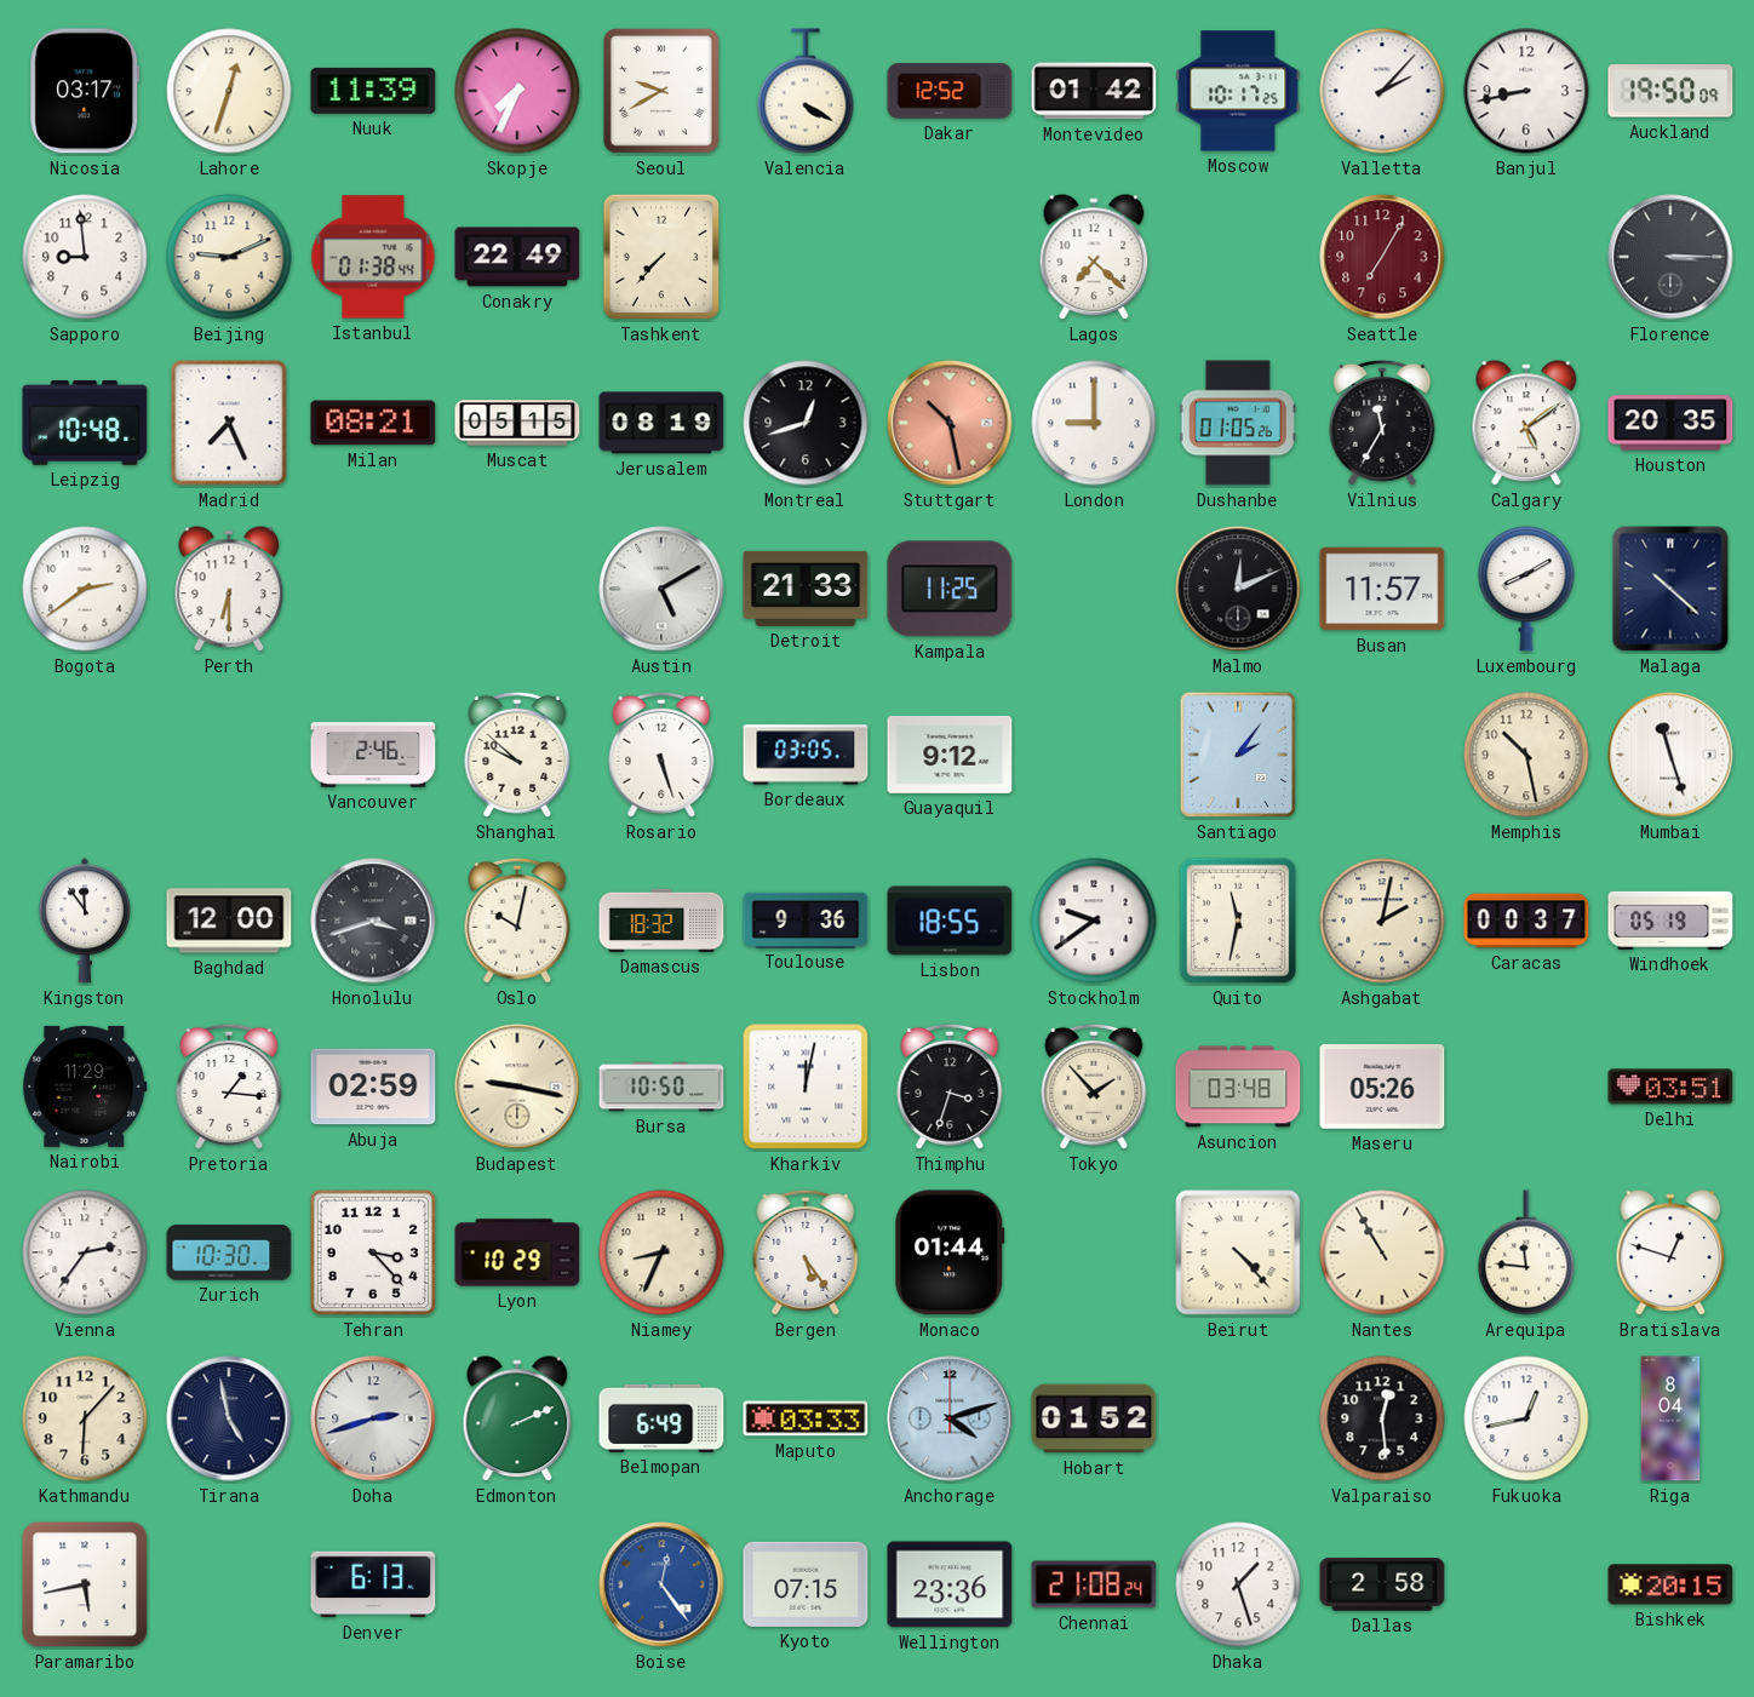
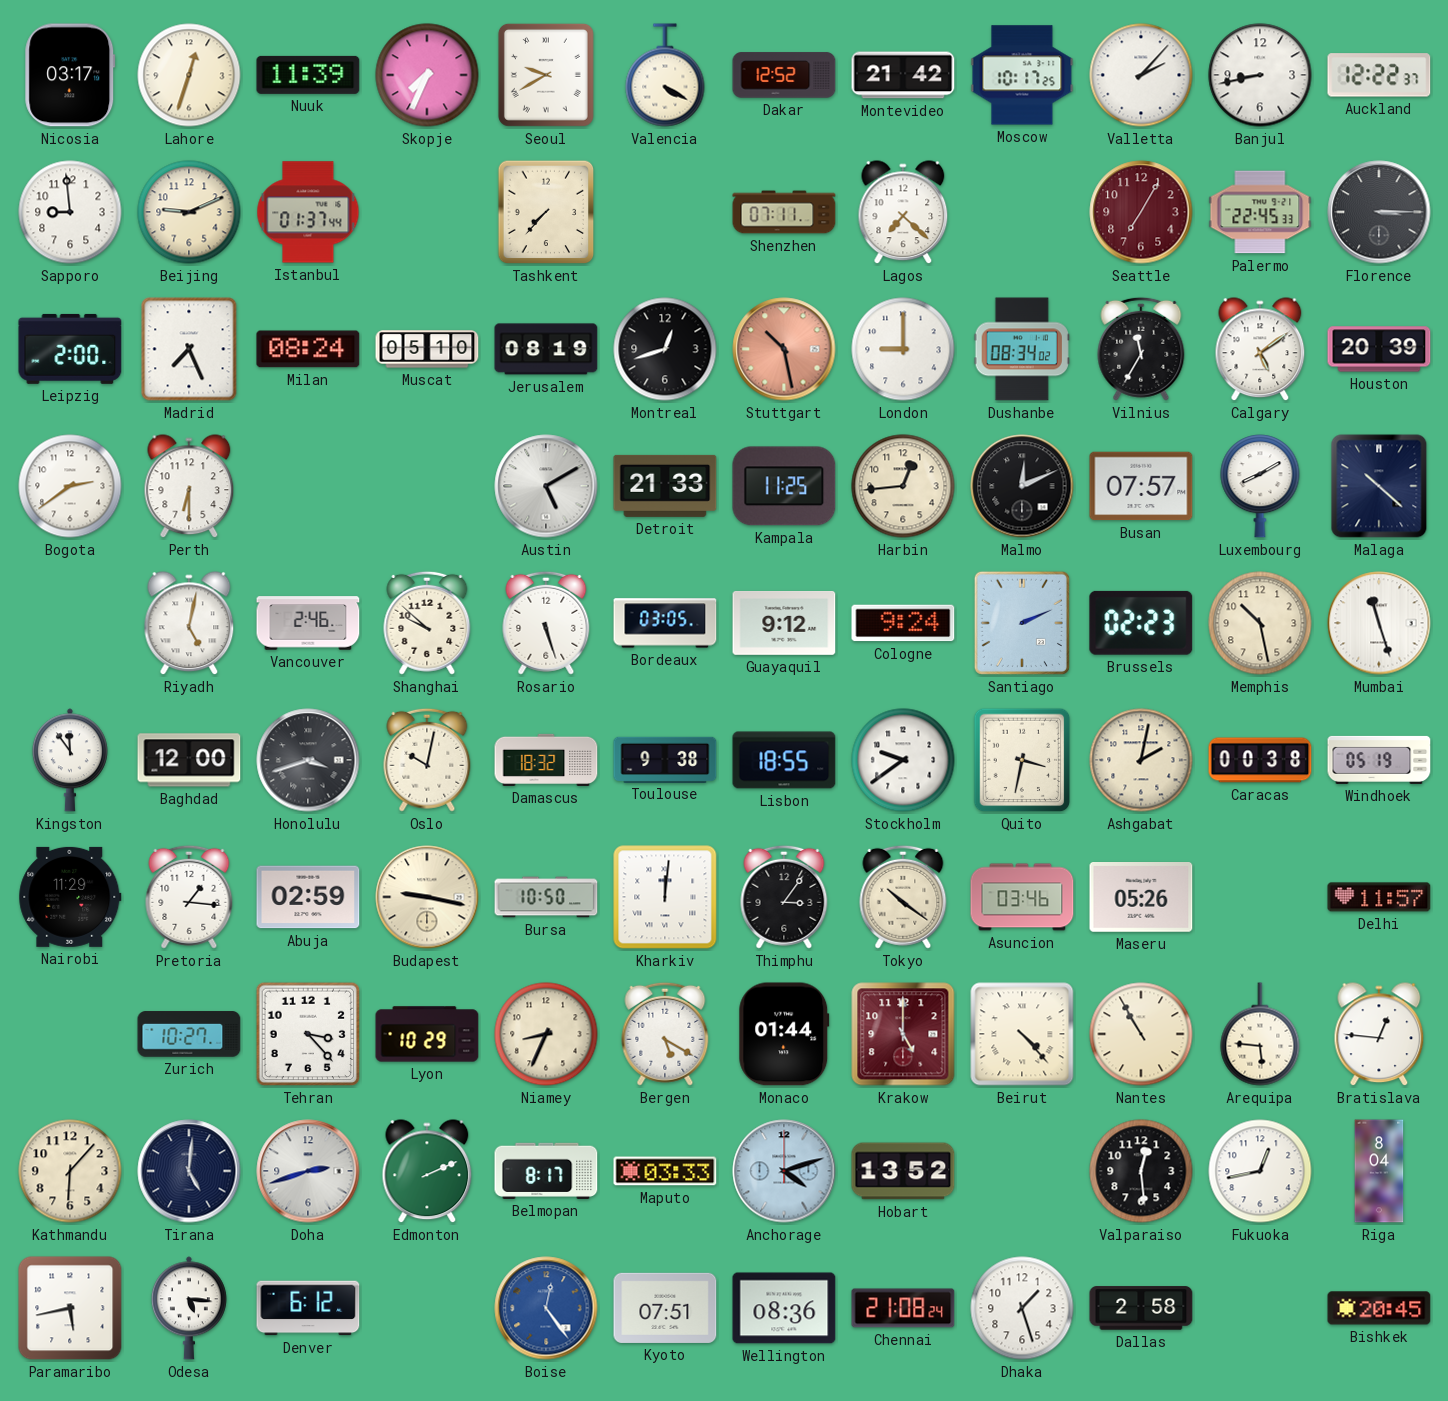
Montevideo: 01:42 -> 21:42
Auckland: 19:50 -> 12:22
Istanbul: 01:38 -> 01:37
Conakry: 22:49 -> none
Shenzhen: none -> 07:11
Palermo: none -> 22:45
Leipzig: 10:48 -> 2:00
Milan: 08:21 -> 08:24
Muscat: 05:15 -> 05:10
Dushanbe: 01:05 -> 08:34
Houston: 20:35 -> 20:39
Harbin: none -> 12:44
Busan: 11:57 -> 07:57
Riyadh: none -> 5:02
Cologne: none -> 9:24
Santiago: 2:06 -> 2:11
Brussels: none -> 02:23
Toulouse: 9:36 -> 9:38
Quito: 11:32 -> 3:32
Caracas: 00:37 -> 00:38
Kharkiv: 12:02 -> 12:01
Thimphu: 3:33 -> 3:06
Tokyo: 1:53 -> 10:21
Asuncion: 03:48 -> 03:46
Delhi: 03:51 -> 11:57
Vienna: 2:36 -> none
Zurich: 10:30 -> 10:27
Bergen: 5:24 -> 5:20
Krakow: none -> 5:00
Arequipa: 11:46 -> 5:46
Bratislava: 12:48 -> 12:46
Tirana: 4:58 -> 5:01
Belmopan: 6:49 -> 8:17
Hobart: 01:52 -> 13:52
Odesa: none -> 5:16
Denver: 6:13 -> 6:12
Kyoto: 07:15 -> 07:51
Wellington: 23:36 -> 08:36
Bishkek: 20:15 -> 20:45
